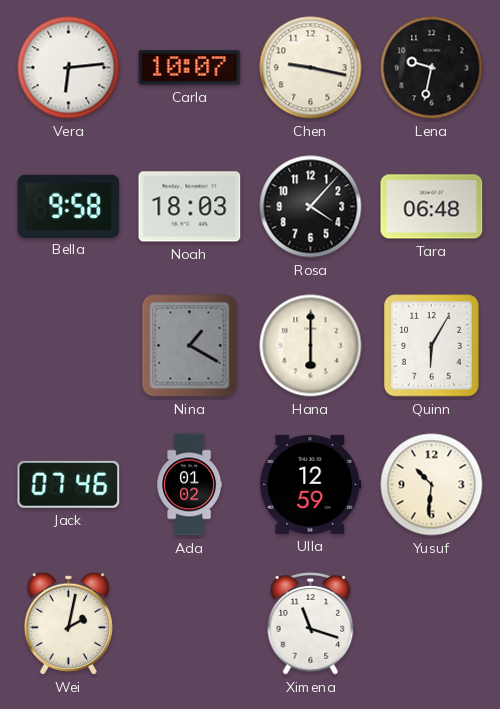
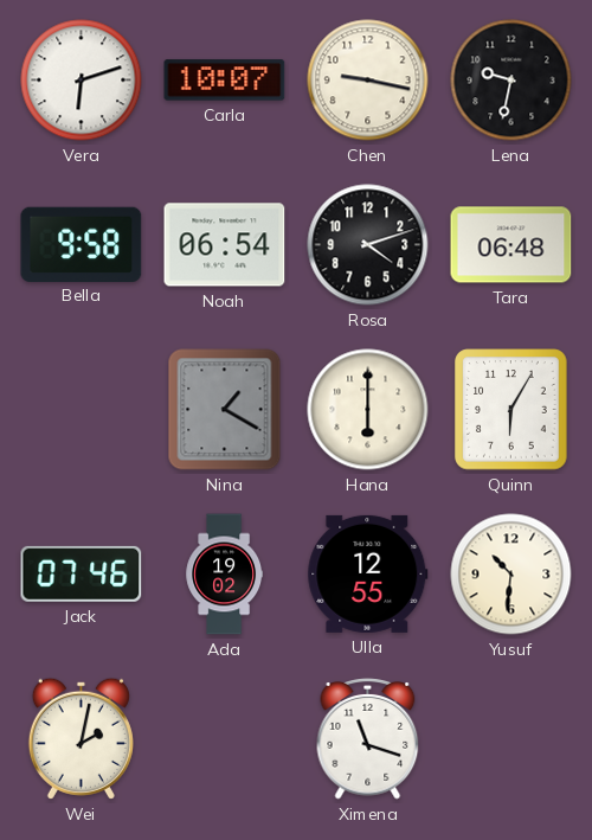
Vera: 6:14 -> 6:12
Noah: 18:03 -> 06:54
Rosa: 4:07 -> 4:12
Ada: 01:02 -> 19:02
Ulla: 12:59 -> 12:55
